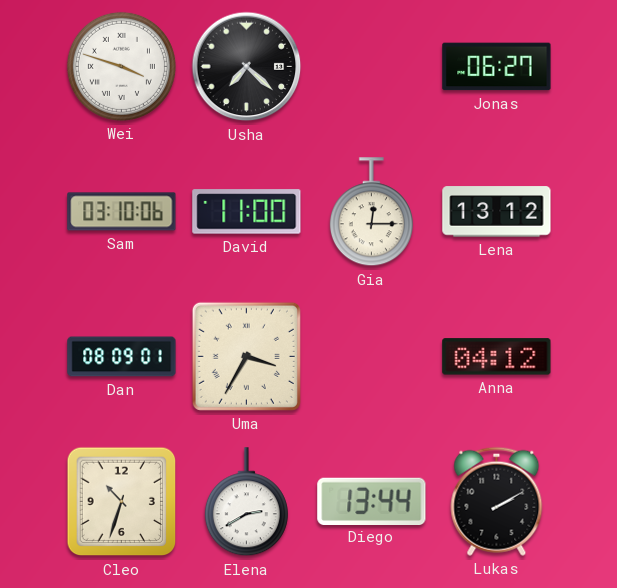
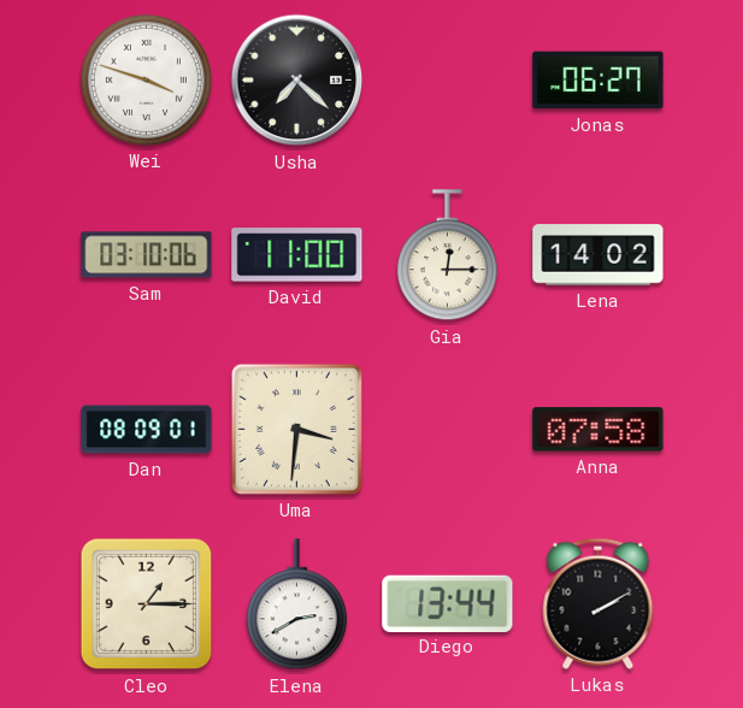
Lena: 13:12 -> 14:02
Uma: 3:35 -> 3:31
Anna: 04:12 -> 07:58
Cleo: 10:33 -> 1:15
